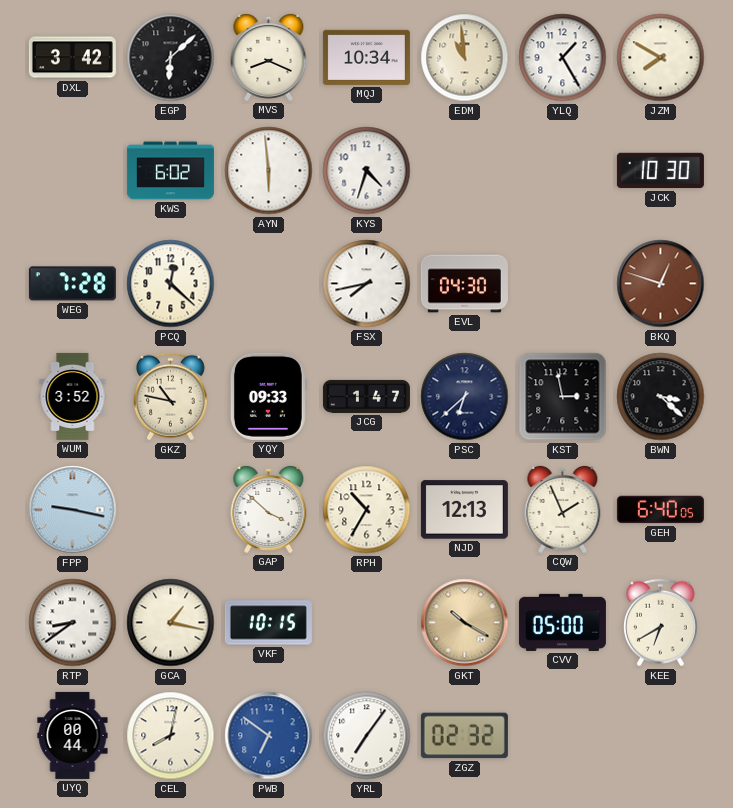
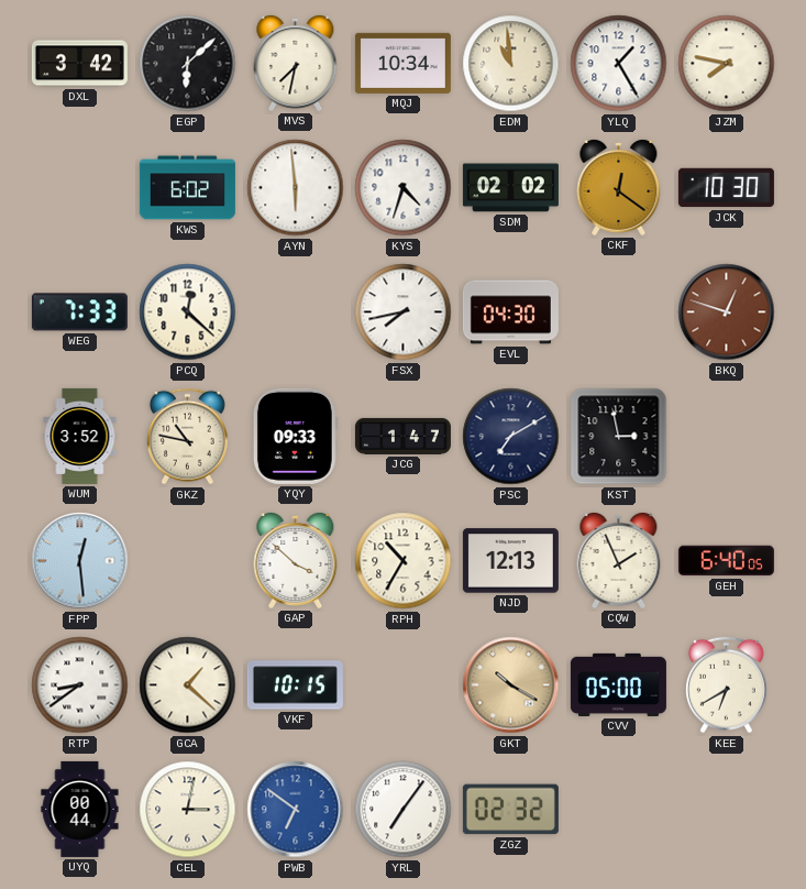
MVS: 8:19 -> 7:32
JZM: 7:50 -> 7:47
SDM: none -> 02:02
CKF: none -> 12:21
WEG: 7:28 -> 7:33
PSC: 6:38 -> 7:10
BWN: 3:22 -> none
FPP: 9:17 -> 12:29
GCA: 1:17 -> 1:22
CEL: 8:02 -> 3:02
